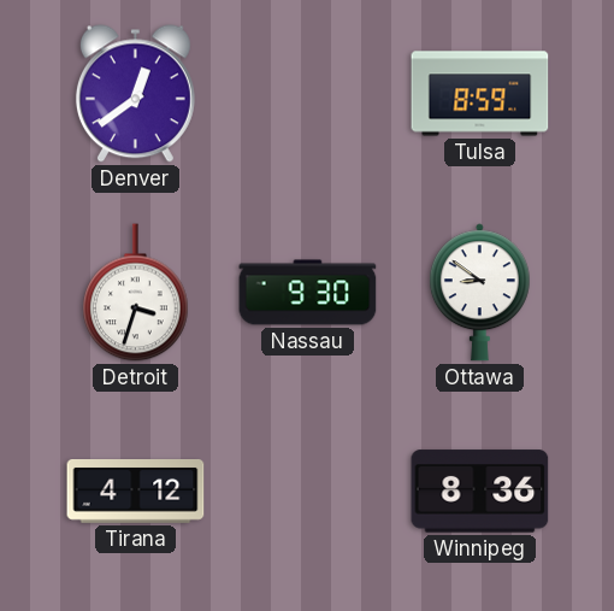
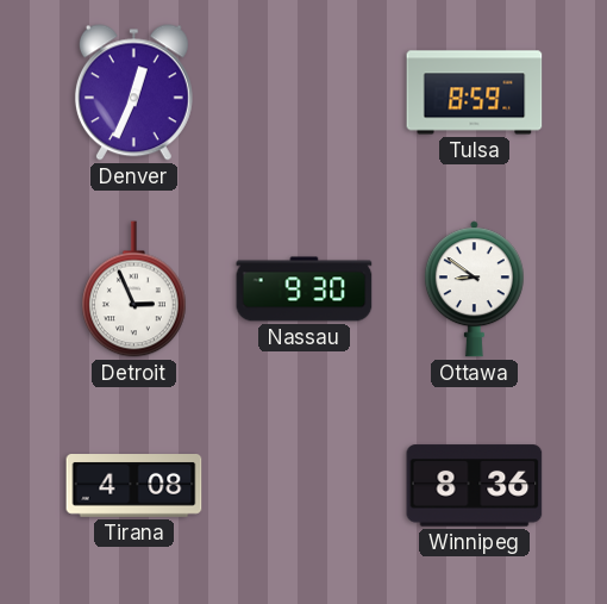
Denver: 12:39 -> 12:34
Detroit: 3:33 -> 2:56
Tirana: 4:12 -> 4:08
